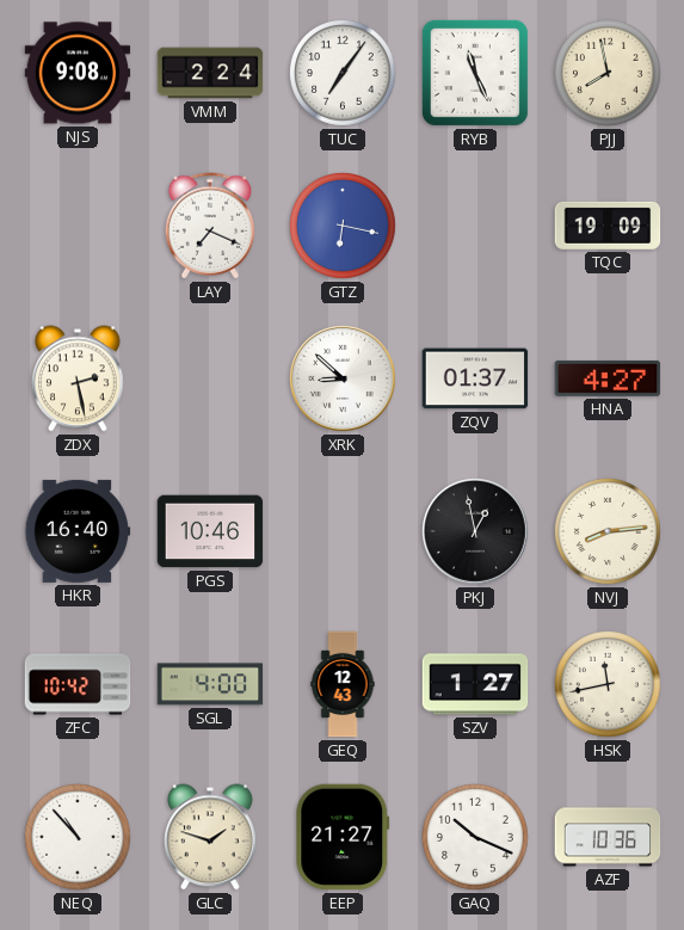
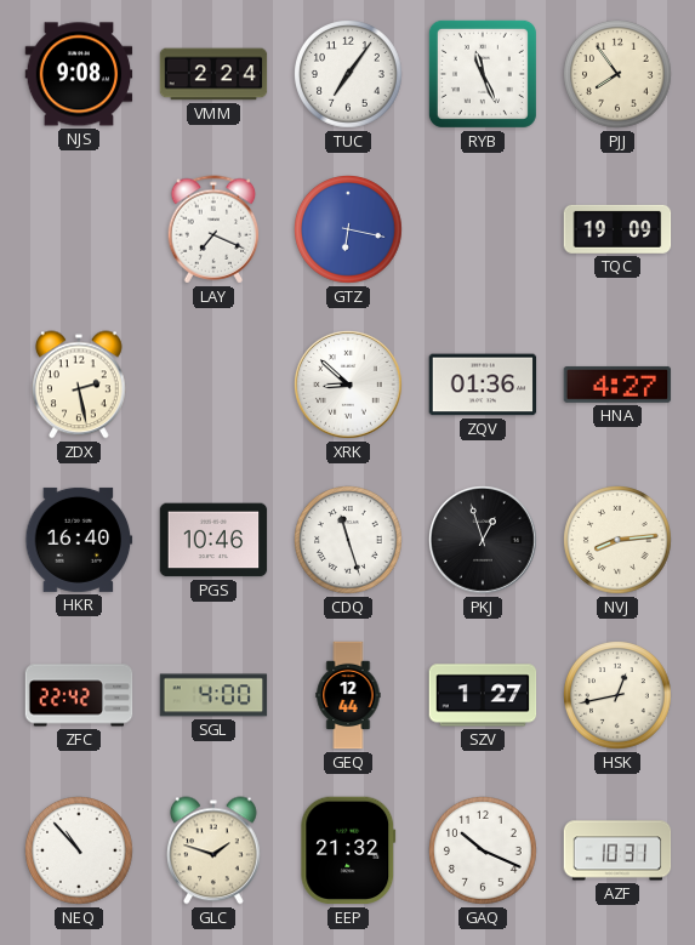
PJJ: 7:58 -> 7:54
ZQV: 01:37 -> 01:36
CDQ: none -> 11:27
PKJ: 12:58 -> 12:57
ZFC: 10:42 -> 22:42
GEQ: 12:43 -> 12:44
HSK: 11:43 -> 12:43
EEP: 21:27 -> 21:32
AZF: 10:36 -> 10:31
